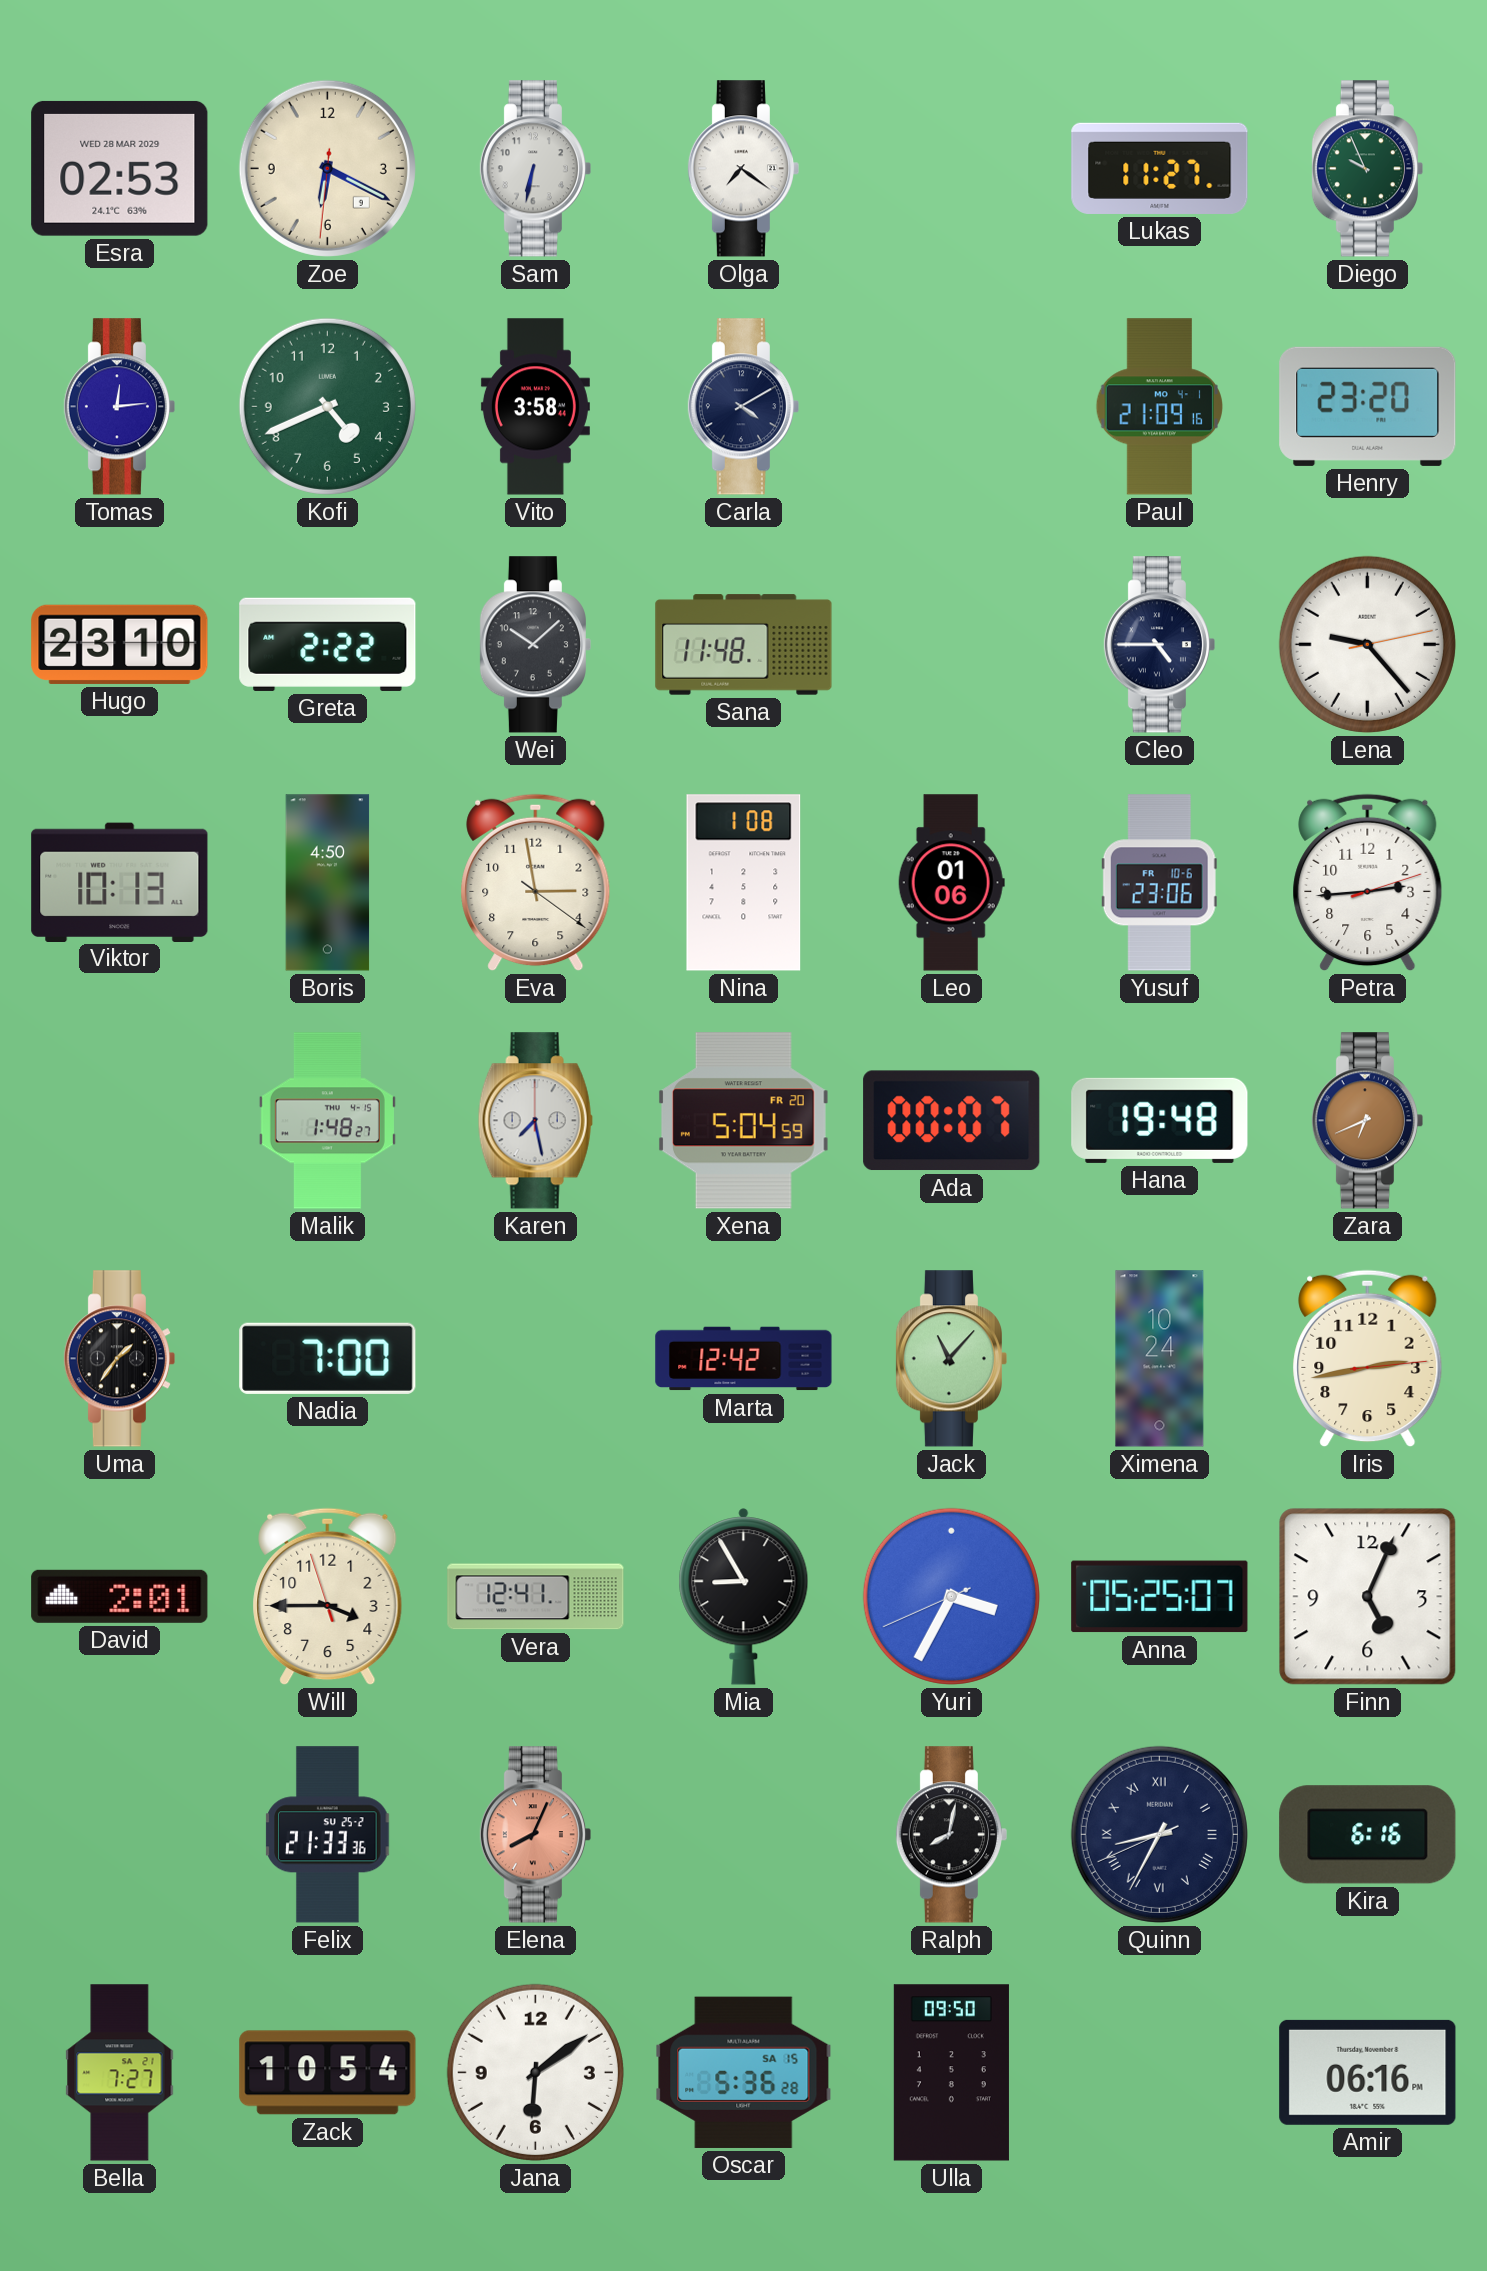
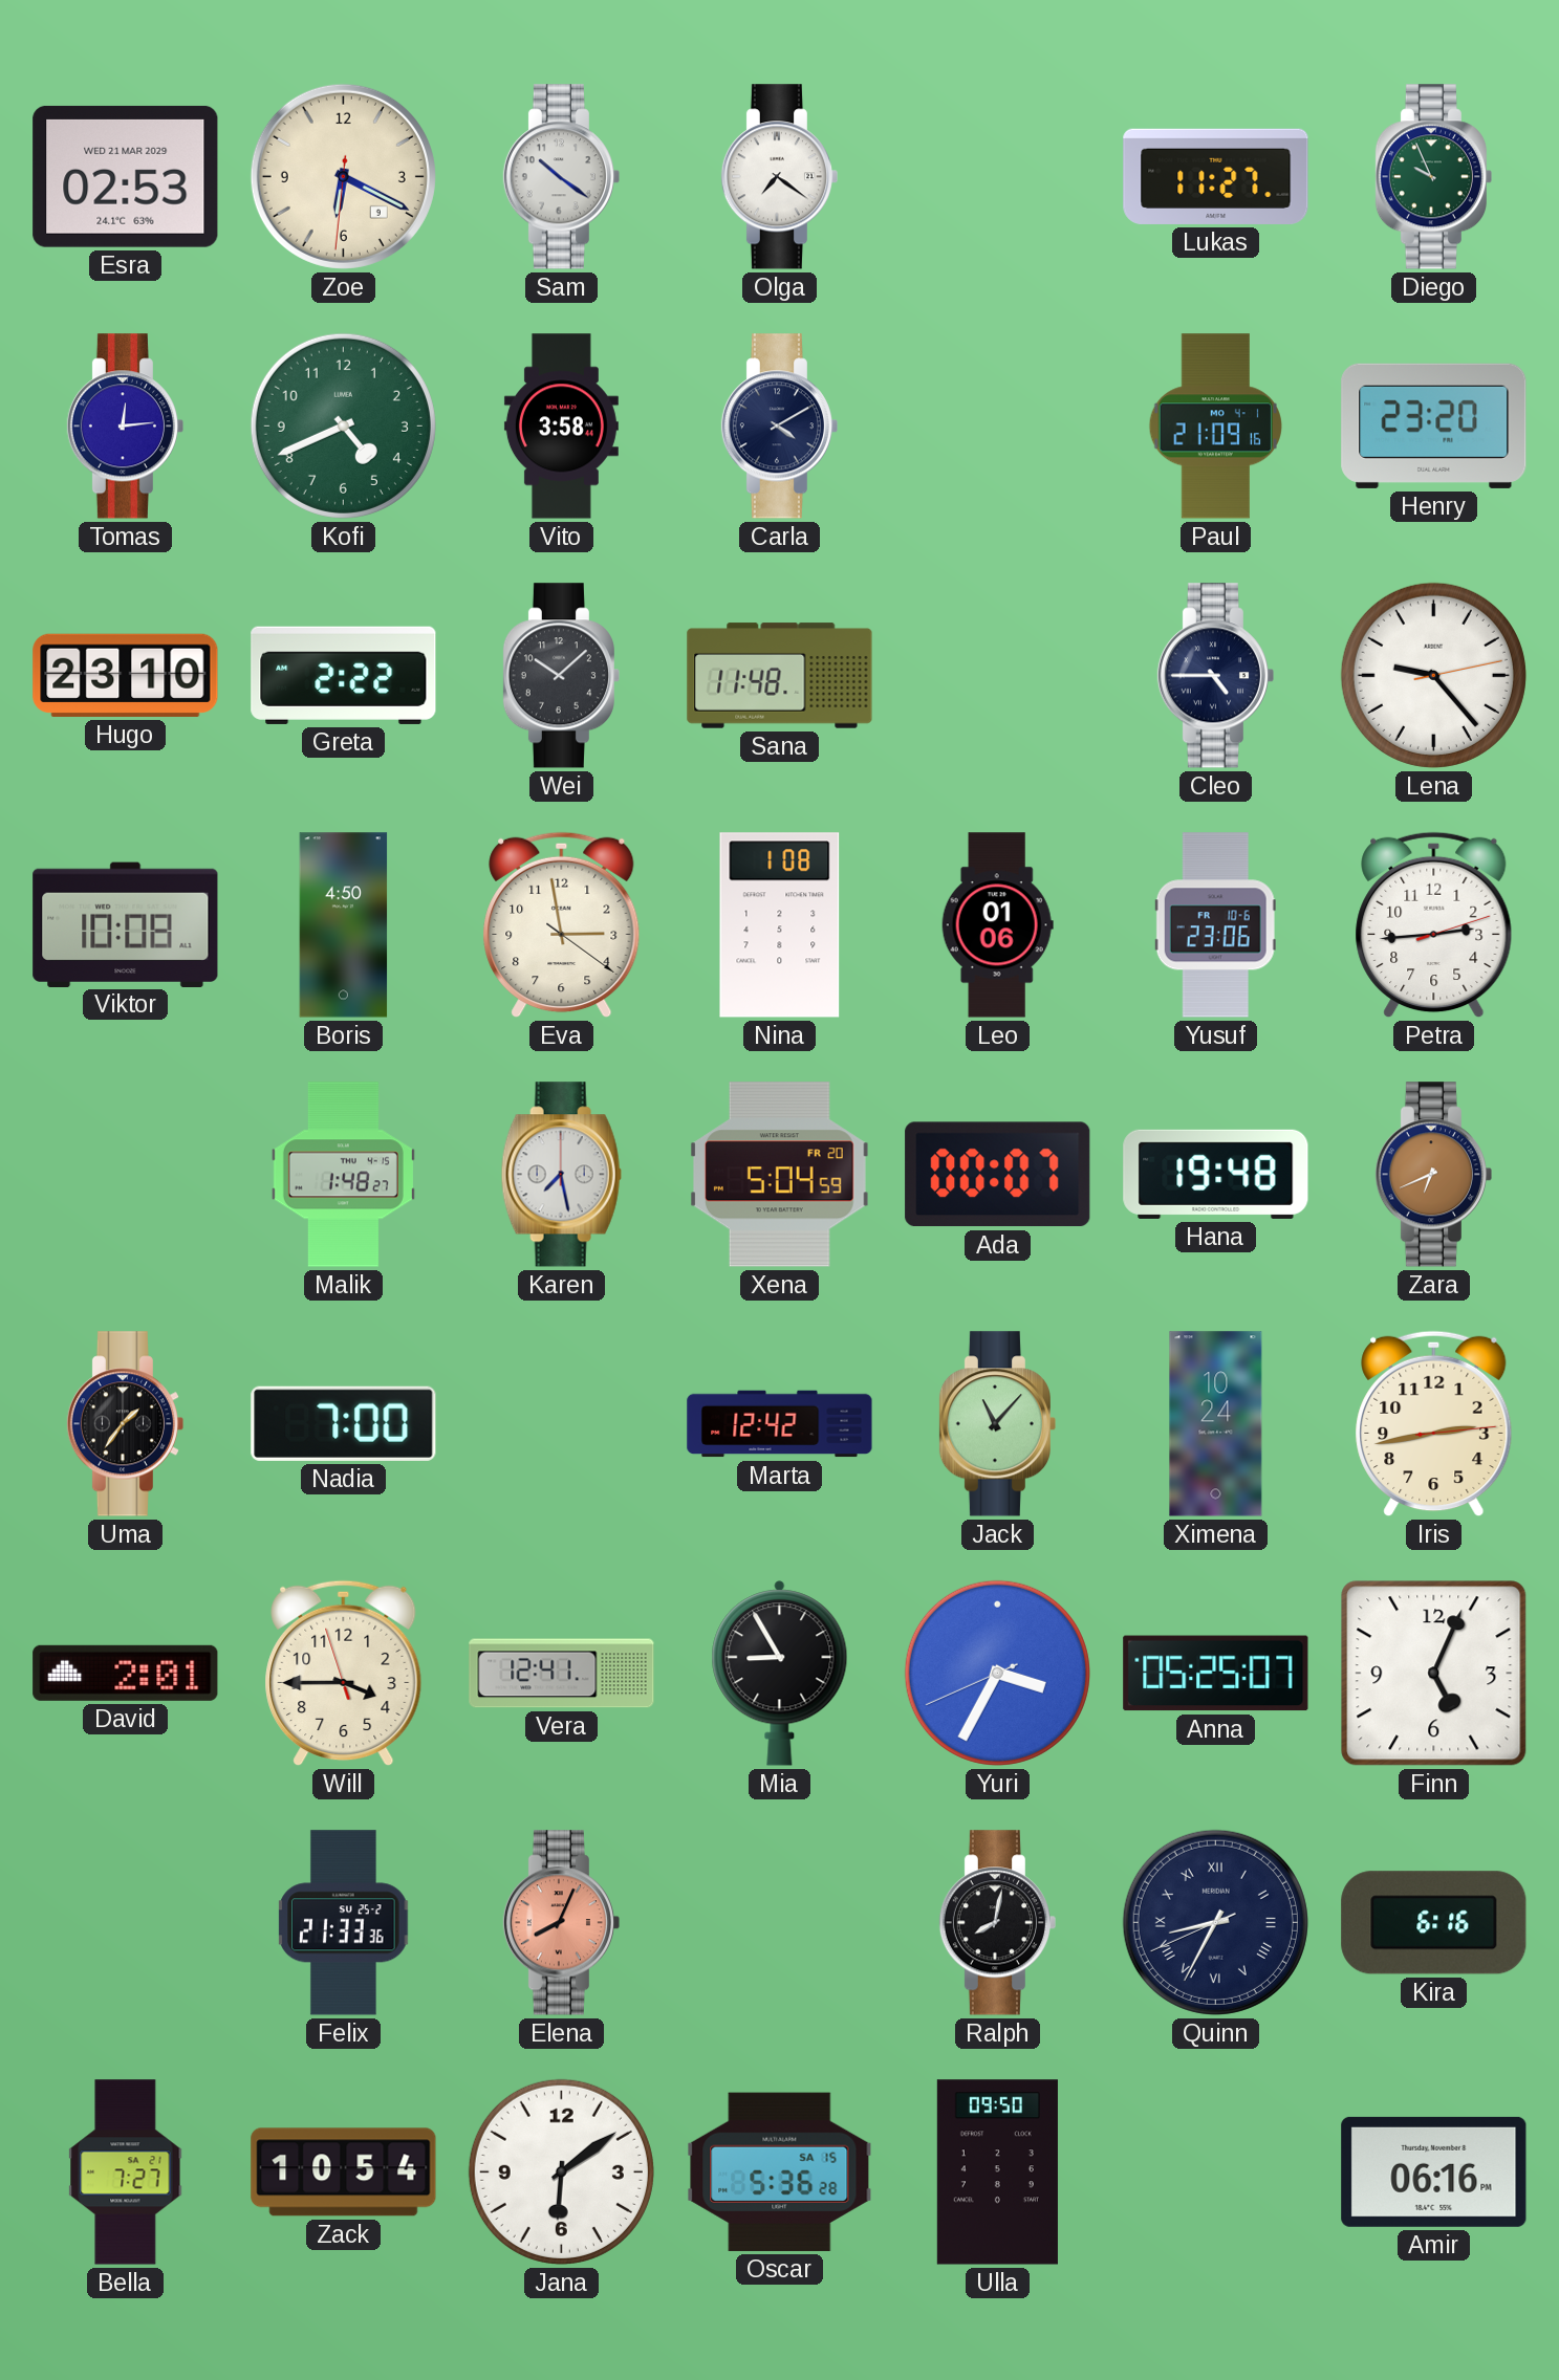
Esra date: WED 28 MAR 2029 -> WED 21 MAR 2029
Sam: 6:32 -> 10:21
Viktor: 10:13 -> 10:08
